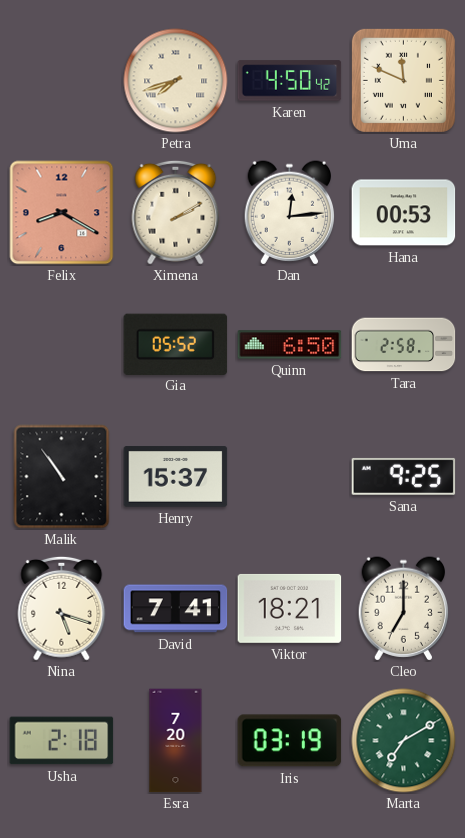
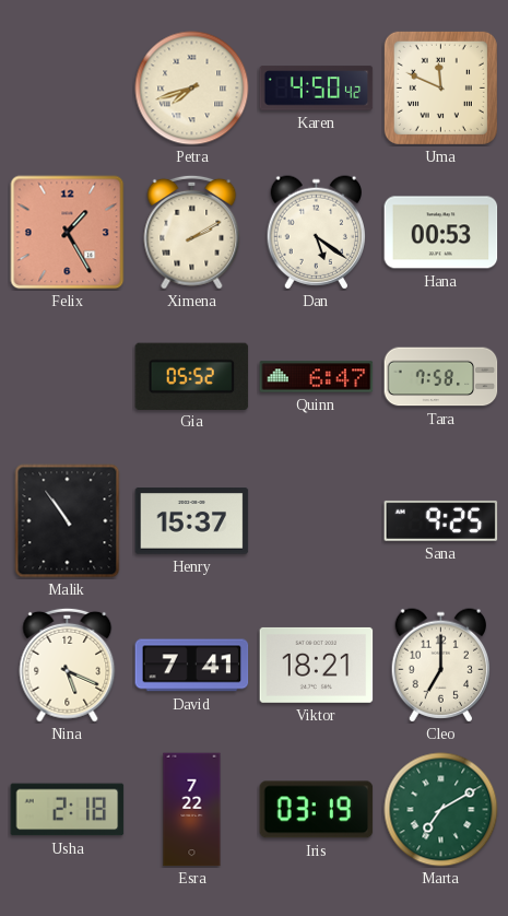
Felix: 8:20 -> 1:25
Dan: 12:14 -> 5:21
Quinn: 6:50 -> 6:47
Tara: 2:58 -> 7:58
Nina: 5:18 -> 5:19
Esra: 7:20 -> 7:22
